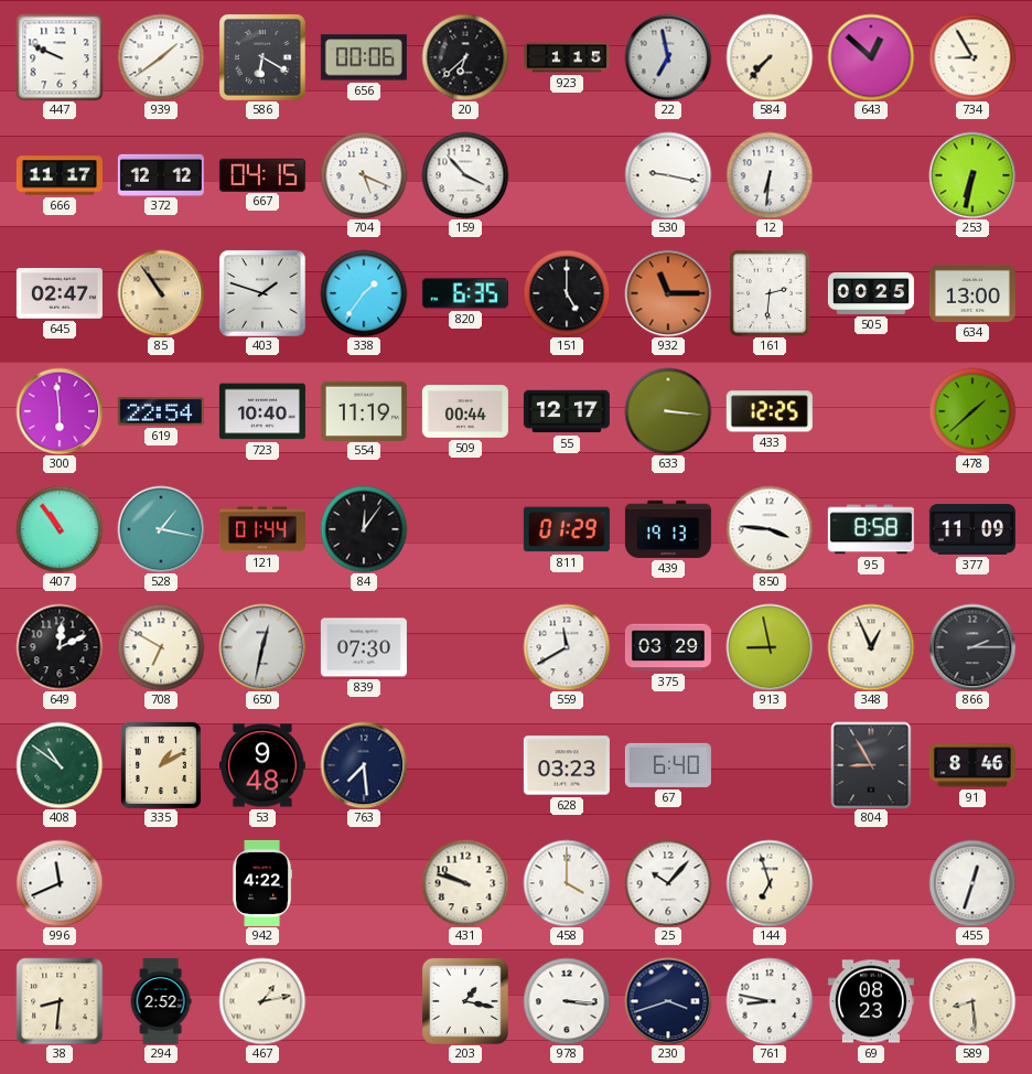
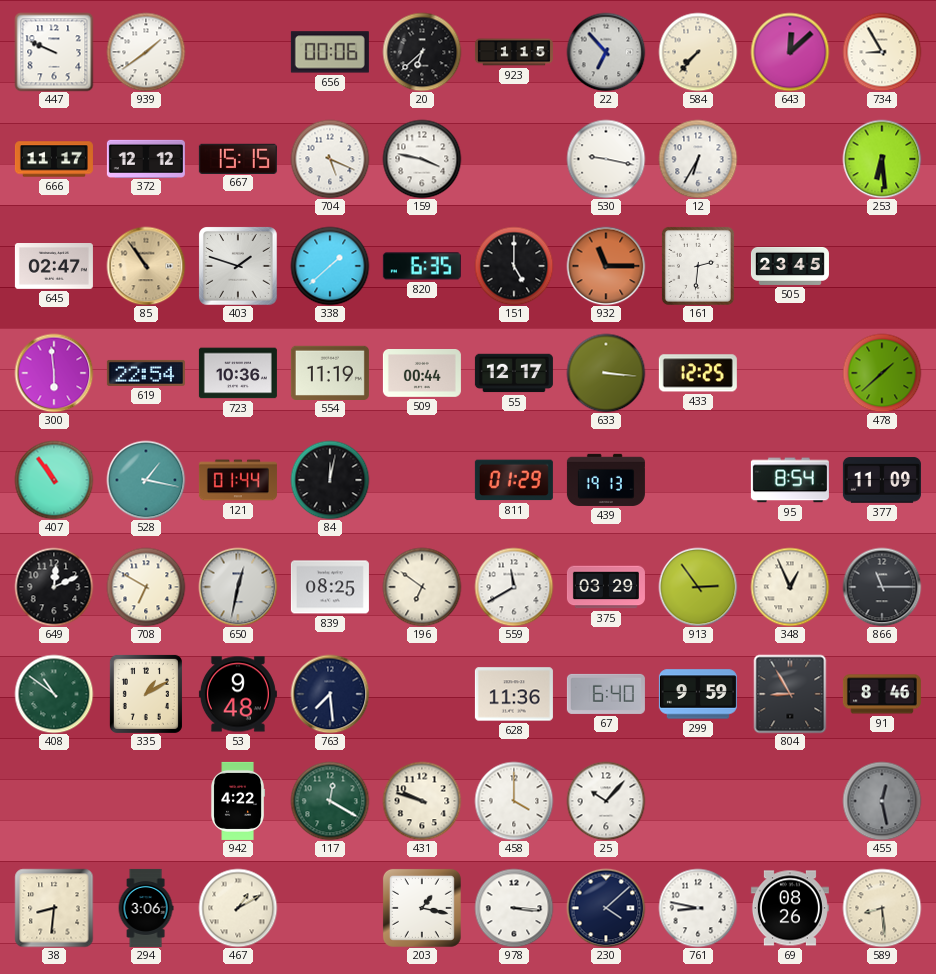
586: 6:20 -> none
22: 6:58 -> 6:53
643: 12:52 -> 12:08
667: 04:15 -> 15:15
159: 3:53 -> 3:47
12: 6:31 -> 6:35
253: 6:32 -> 6:29
338: 1:36 -> 1:38
505: 00:25 -> 23:45
634: 13:00 -> none
723: 10:40 -> 10:36
84: 12:06 -> 12:02
850: 3:46 -> none
95: 8:58 -> 8:54
839: 07:30 -> 08:25
196: none -> 6:51
913: 8:58 -> 2:54
866: 2:15 -> 11:15
628: 03:23 -> 11:36
299: none -> 9:59
996: 11:41 -> none
117: none -> 12:20
144: 6:57 -> none
455: 12:33 -> 12:28
455 dial: white -> grey
294: 2:52 -> 3:06
467: 1:13 -> 1:10
230: 3:42 -> 4:08
69: 08:23 -> 08:26
